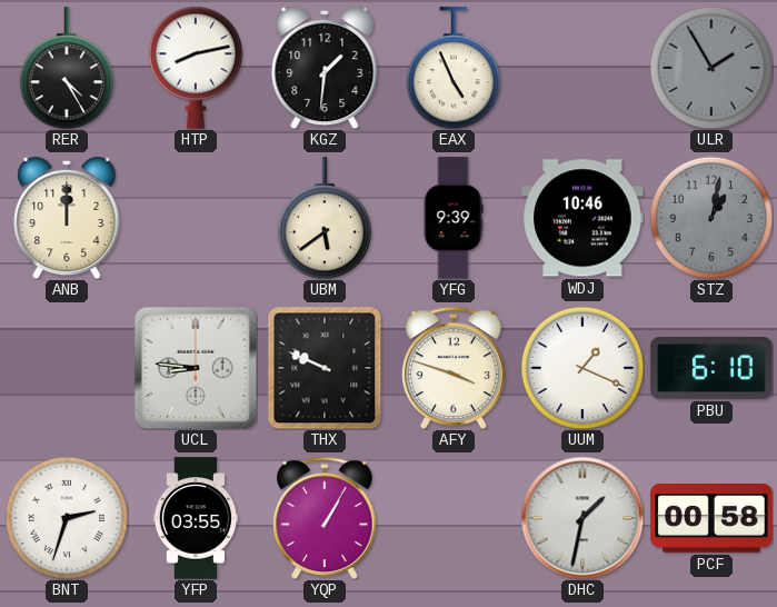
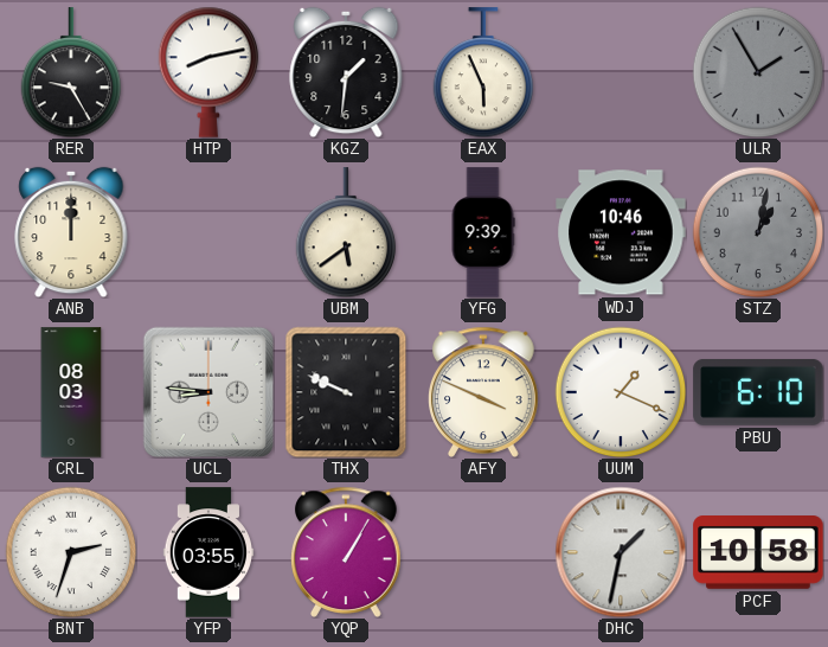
RER: 4:25 -> 9:25
EAX: 4:56 -> 5:56
CRL: none -> 08:03
AFY: 3:48 -> 3:49
PCF: 00:58 -> 10:58
